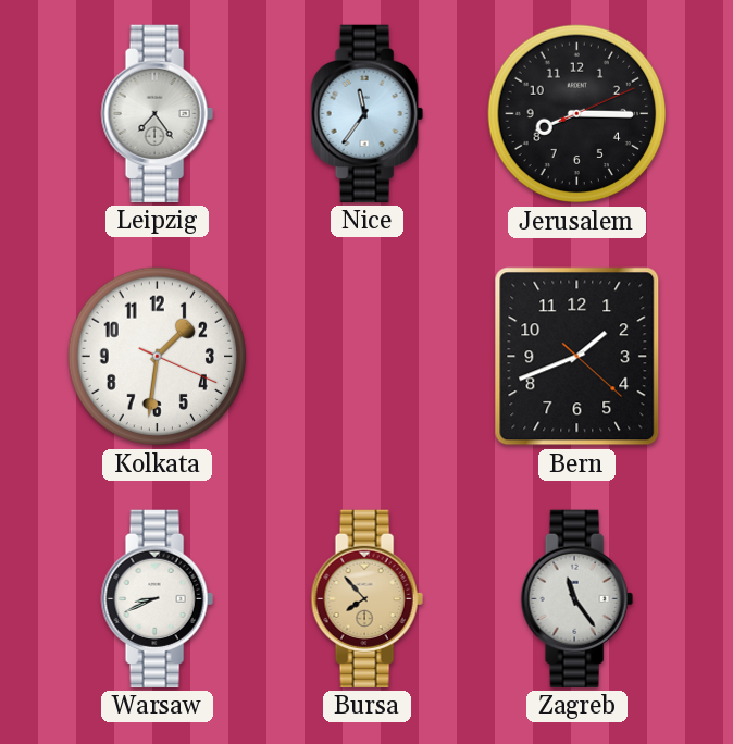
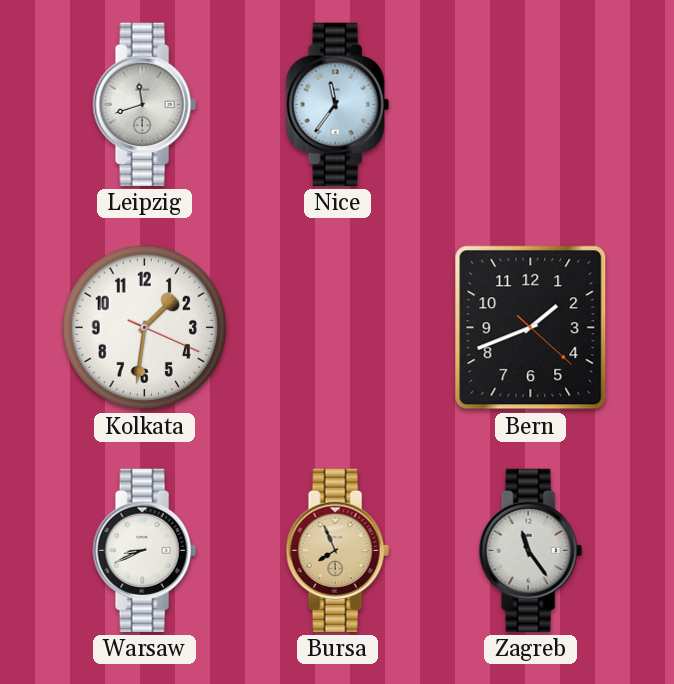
Leipzig: 7:24 -> 11:42
Jerusalem: 8:15 -> none
Bursa: 7:53 -> 7:56
